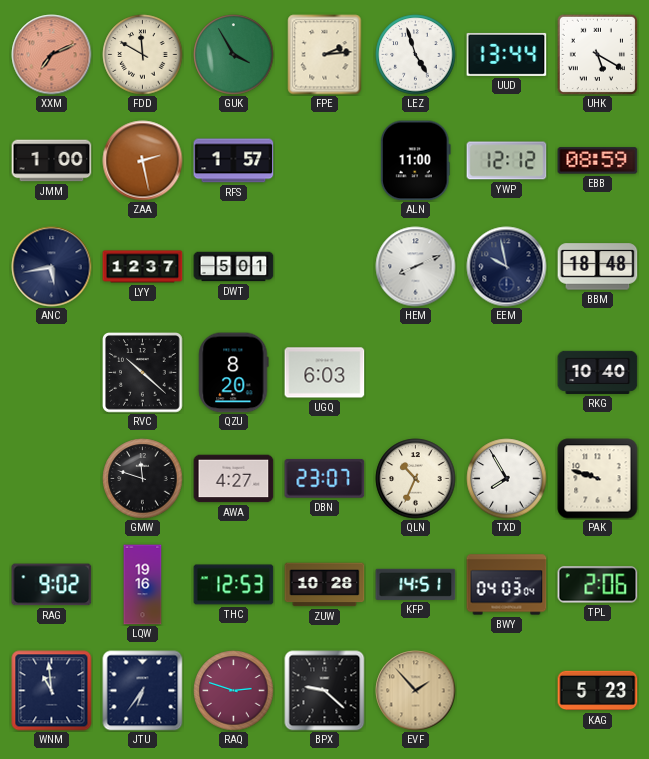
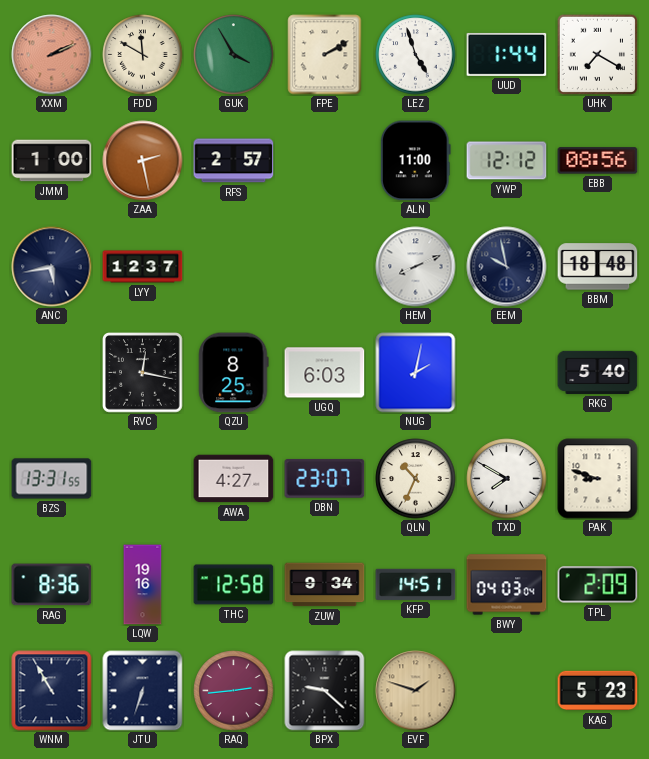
XXM: 7:11 -> 2:11
FPE: 2:14 -> 2:10
UUD: 13:44 -> 1:44
UHK: 5:20 -> 7:20
RFS: 1:57 -> 2:57
EBB: 08:59 -> 08:56
DWT: 5:01 -> none
RVC: 10:22 -> 12:17
QZU: 8:20 -> 8:25
NUG: none -> 2:02
RKG: 10:40 -> 5:40
BZS: none -> 13:31
GMW: 11:48 -> none
TXD: 7:55 -> 7:50
PAK: 9:48 -> 8:48
RAG: 9:02 -> 8:36
THC: 12:53 -> 12:58
ZUW: 10:28 -> 9:34
TPL: 2:06 -> 2:09
WNM: 10:59 -> 10:55
JTU: 6:36 -> 6:33
RAQ: 2:48 -> 2:44
EVF: 1:53 -> 1:48
